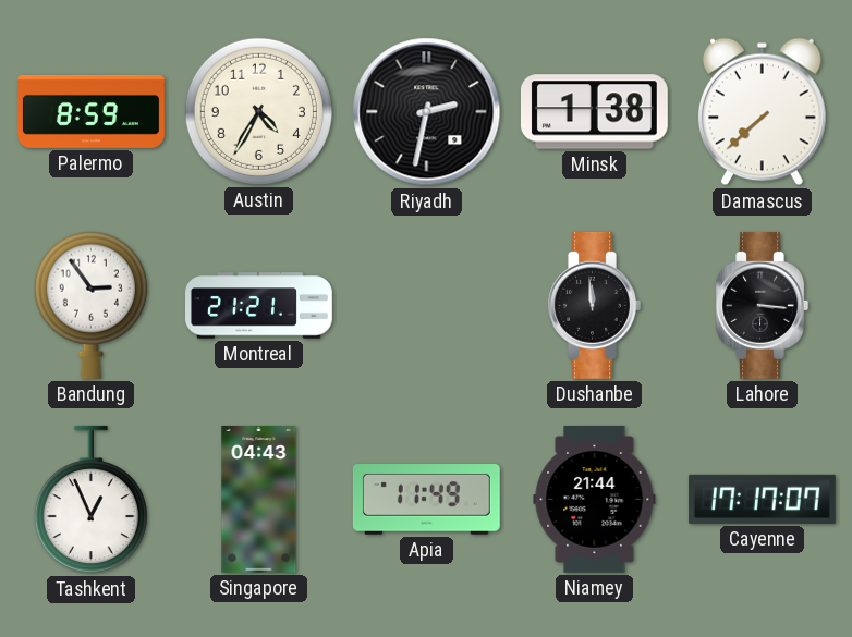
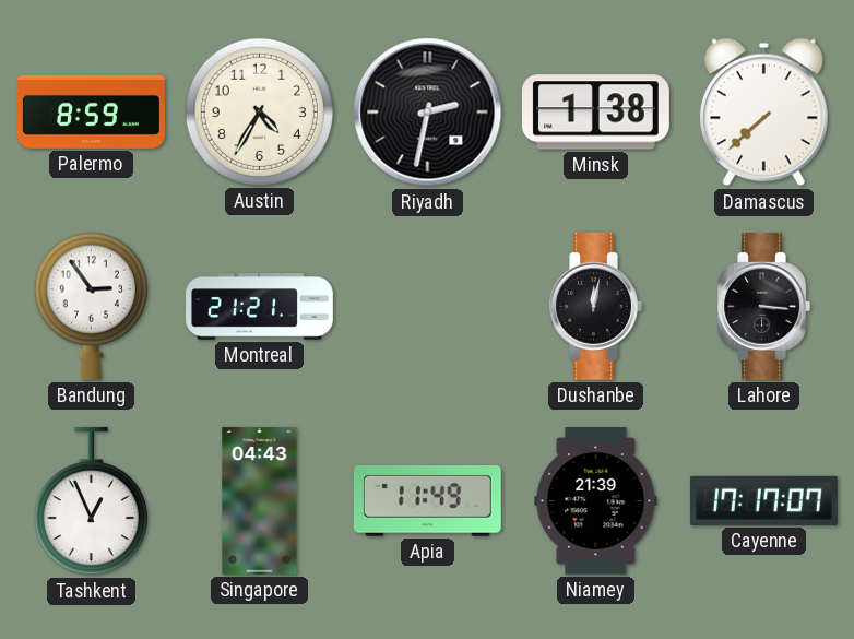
Dushanbe: 11:59 -> 12:02
Niamey: 21:44 -> 21:39
